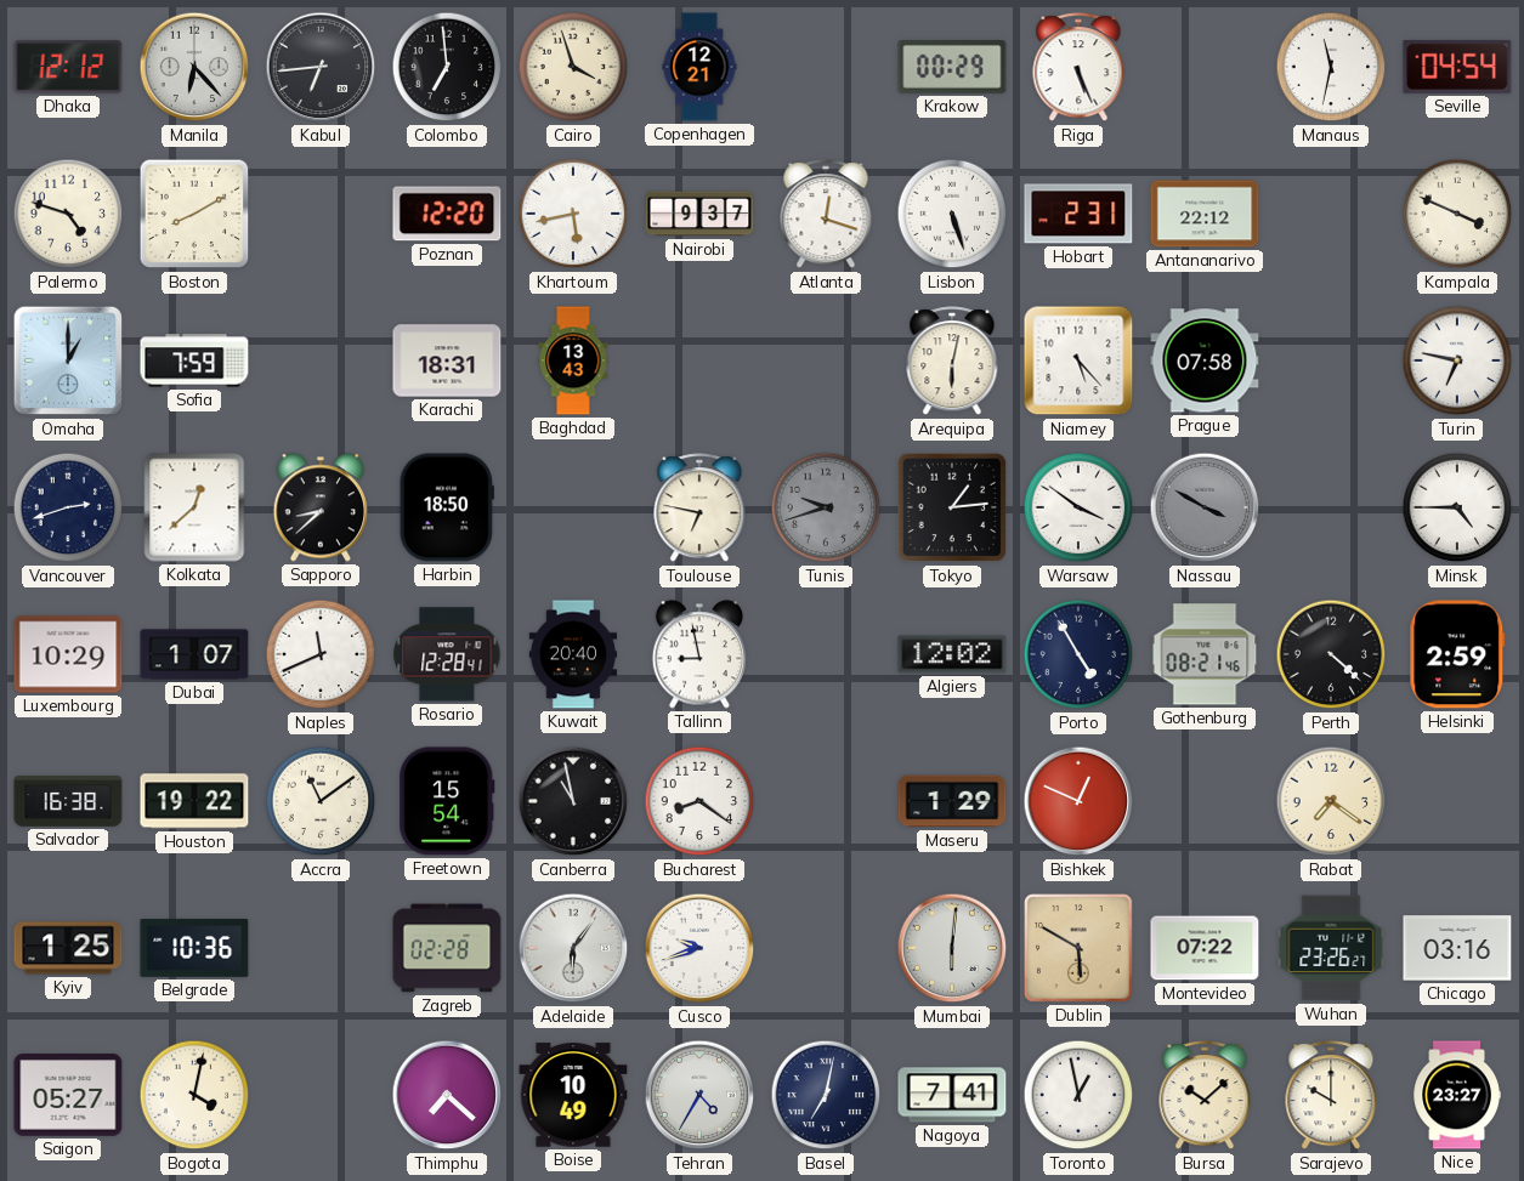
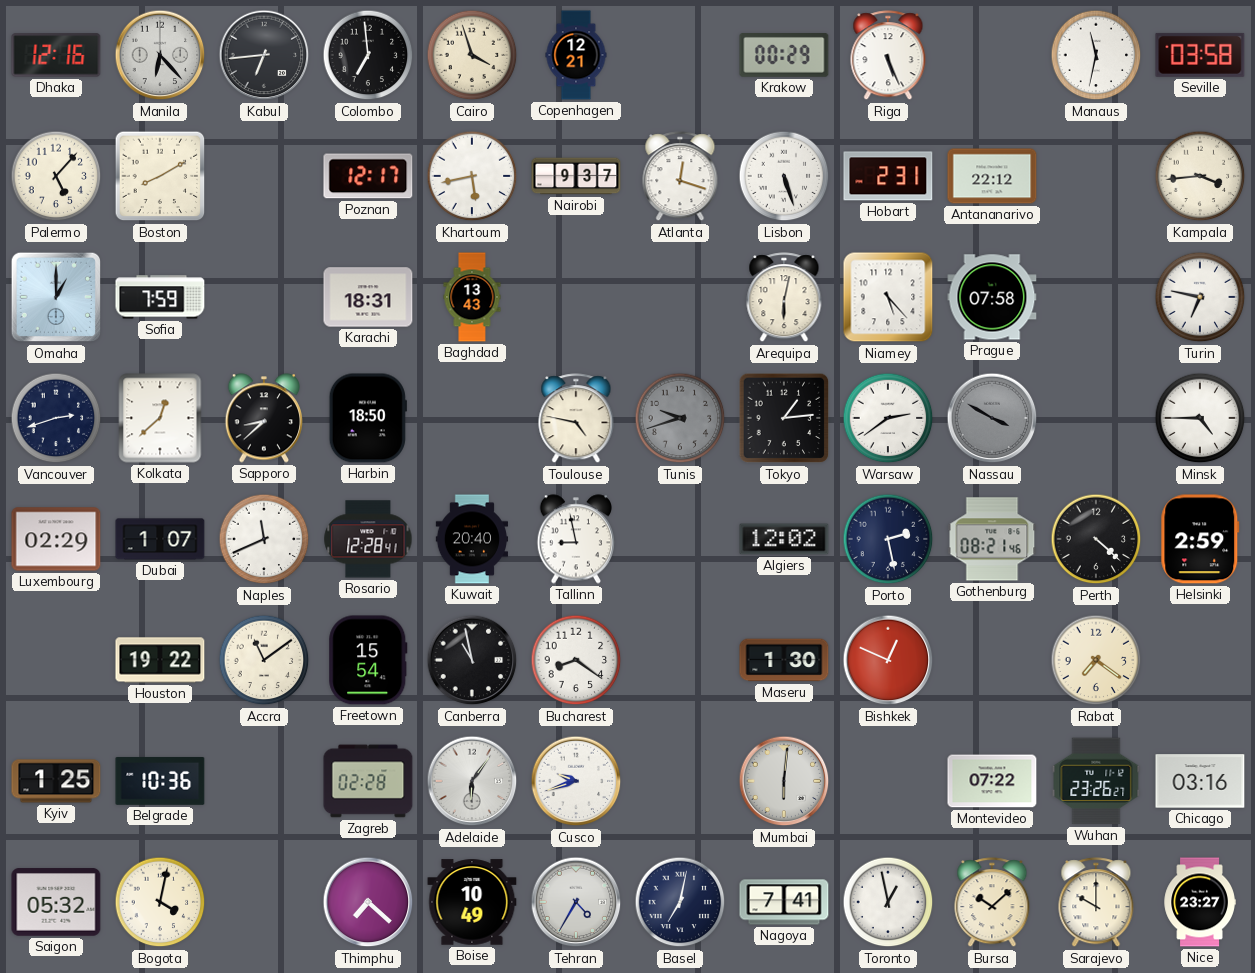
Dhaka: 12:12 -> 12:16
Seville: 04:54 -> 03:58
Palermo: 4:48 -> 5:07
Poznan: 12:20 -> 12:17
Kampala: 3:49 -> 3:44
Toulouse: 6:47 -> 4:47
Warsaw: 3:51 -> 2:39
Luxembourg: 10:29 -> 02:29
Porto: 4:55 -> 2:28
Salvador: 16:38 -> none
Maseru: 1:29 -> 1:30
Dublin: 5:50 -> none
Saigon: 05:27 -> 05:32
